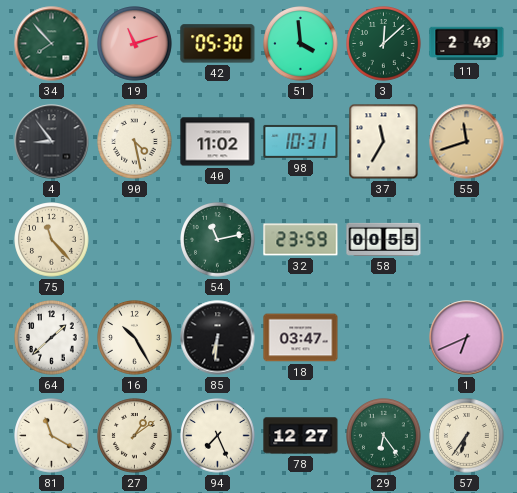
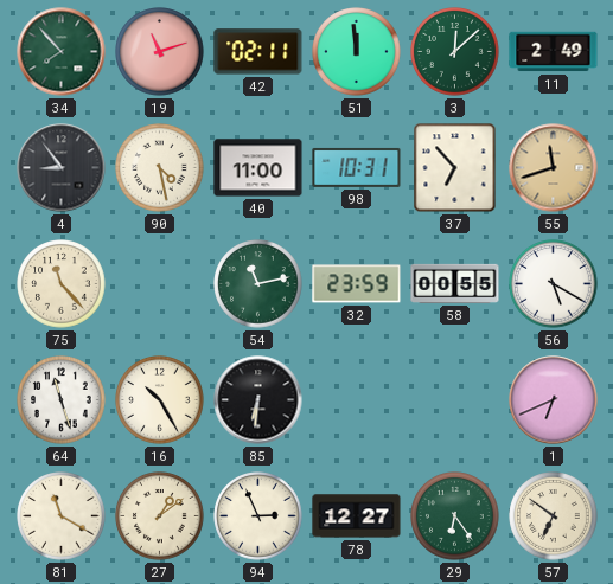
42: 05:30 -> 02:11
51: 3:59 -> 11:59
40: 11:02 -> 11:00
37: 11:35 -> 6:53
56: none -> 5:20
64: 1:38 -> 11:27
18: 03:47 -> none
94: 7:26 -> 2:56
57: 6:36 -> 6:51
